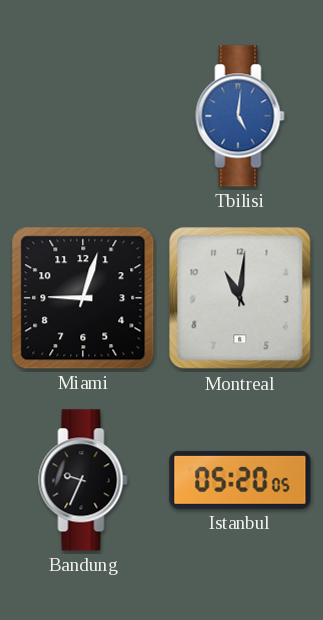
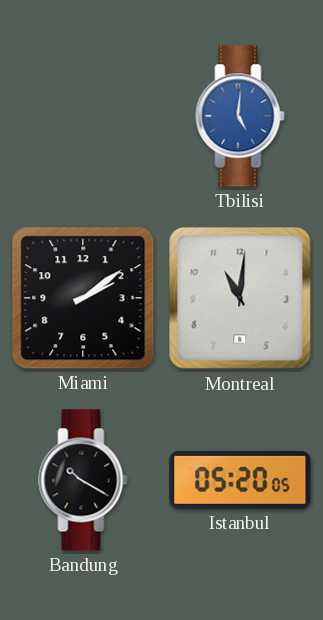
Miami: 9:03 -> 2:09
Bandung: 9:34 -> 10:20
